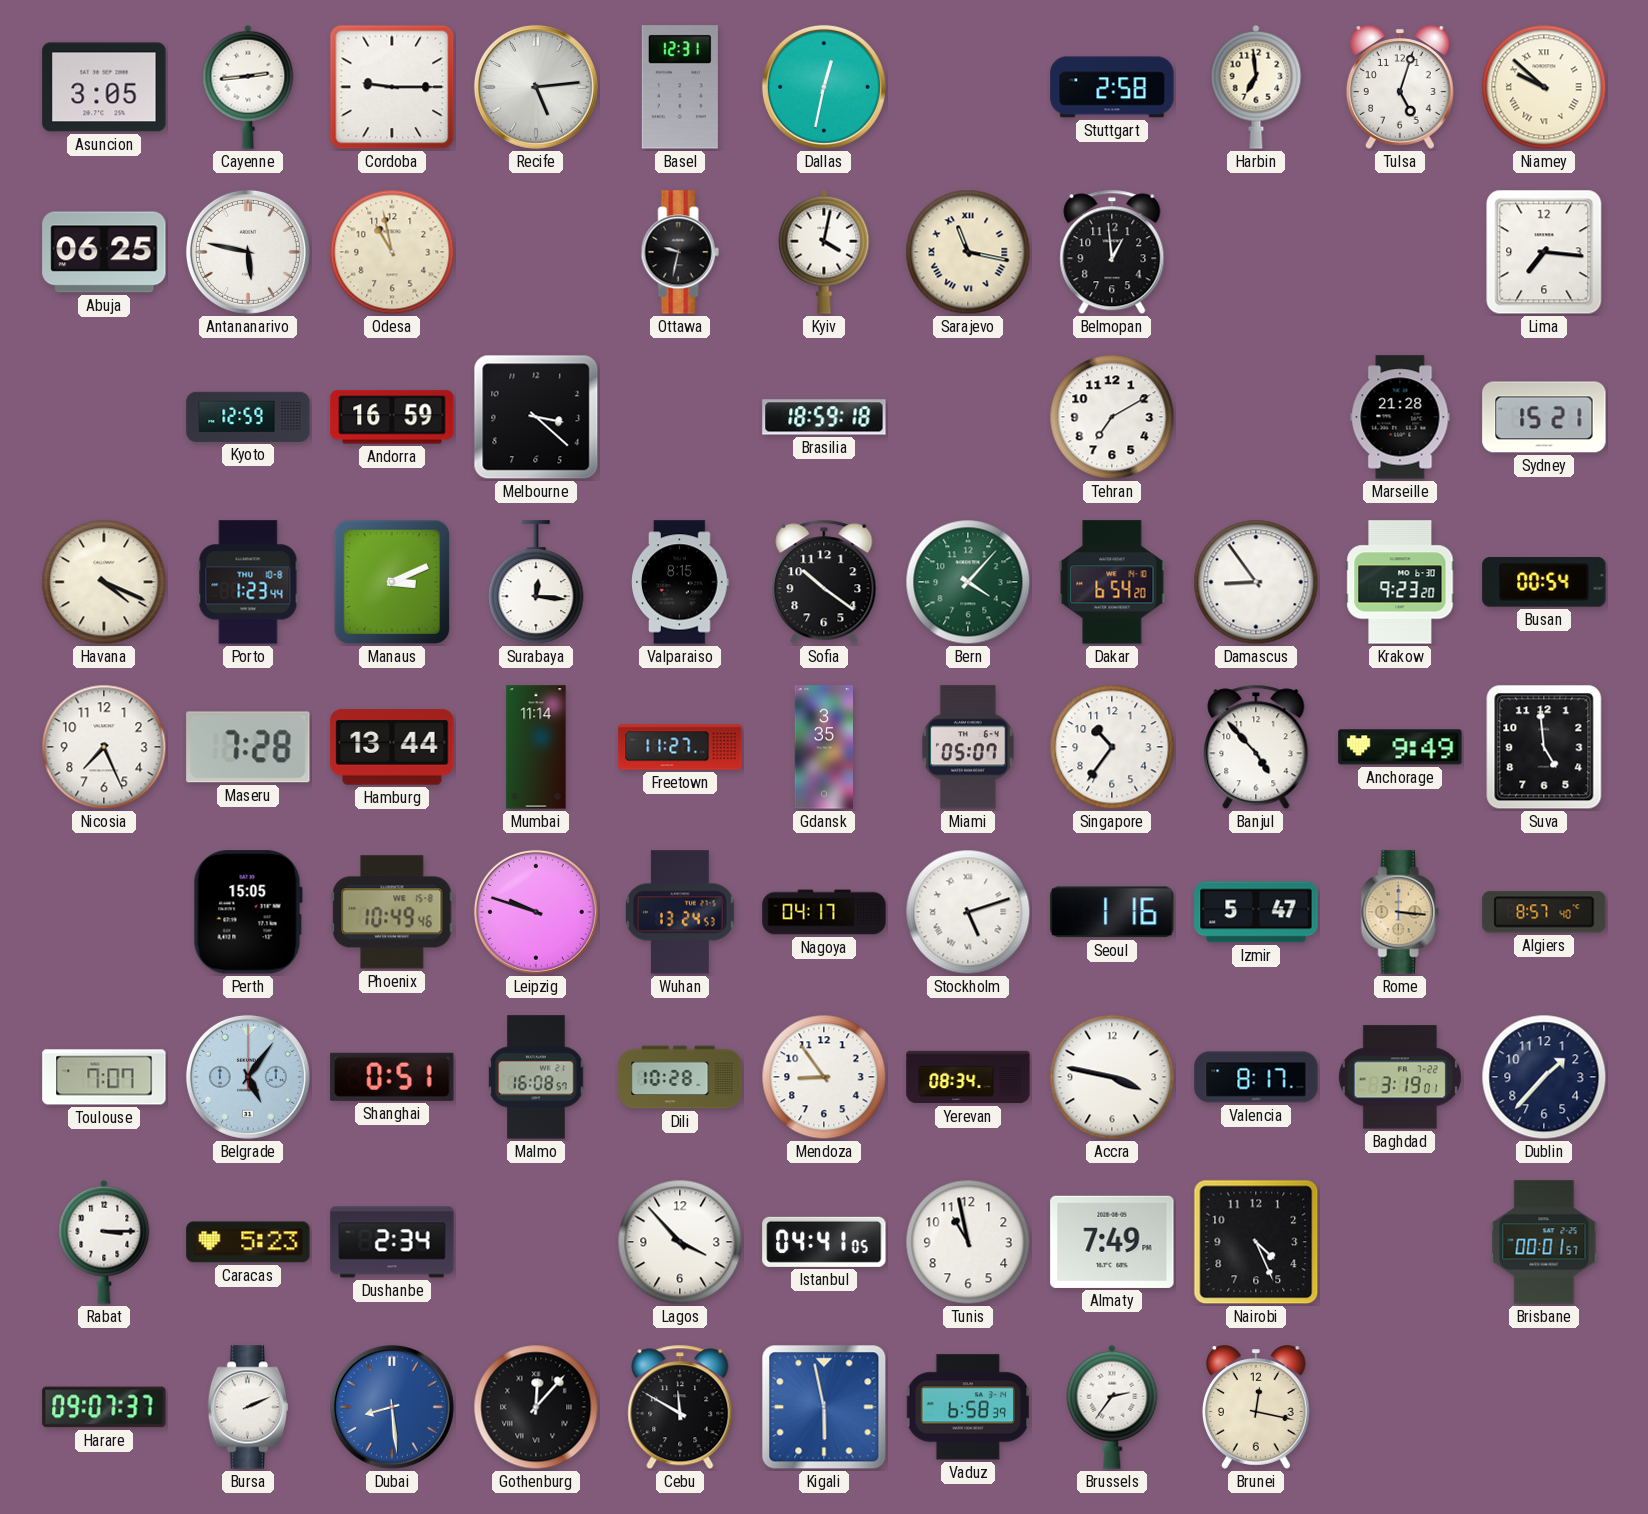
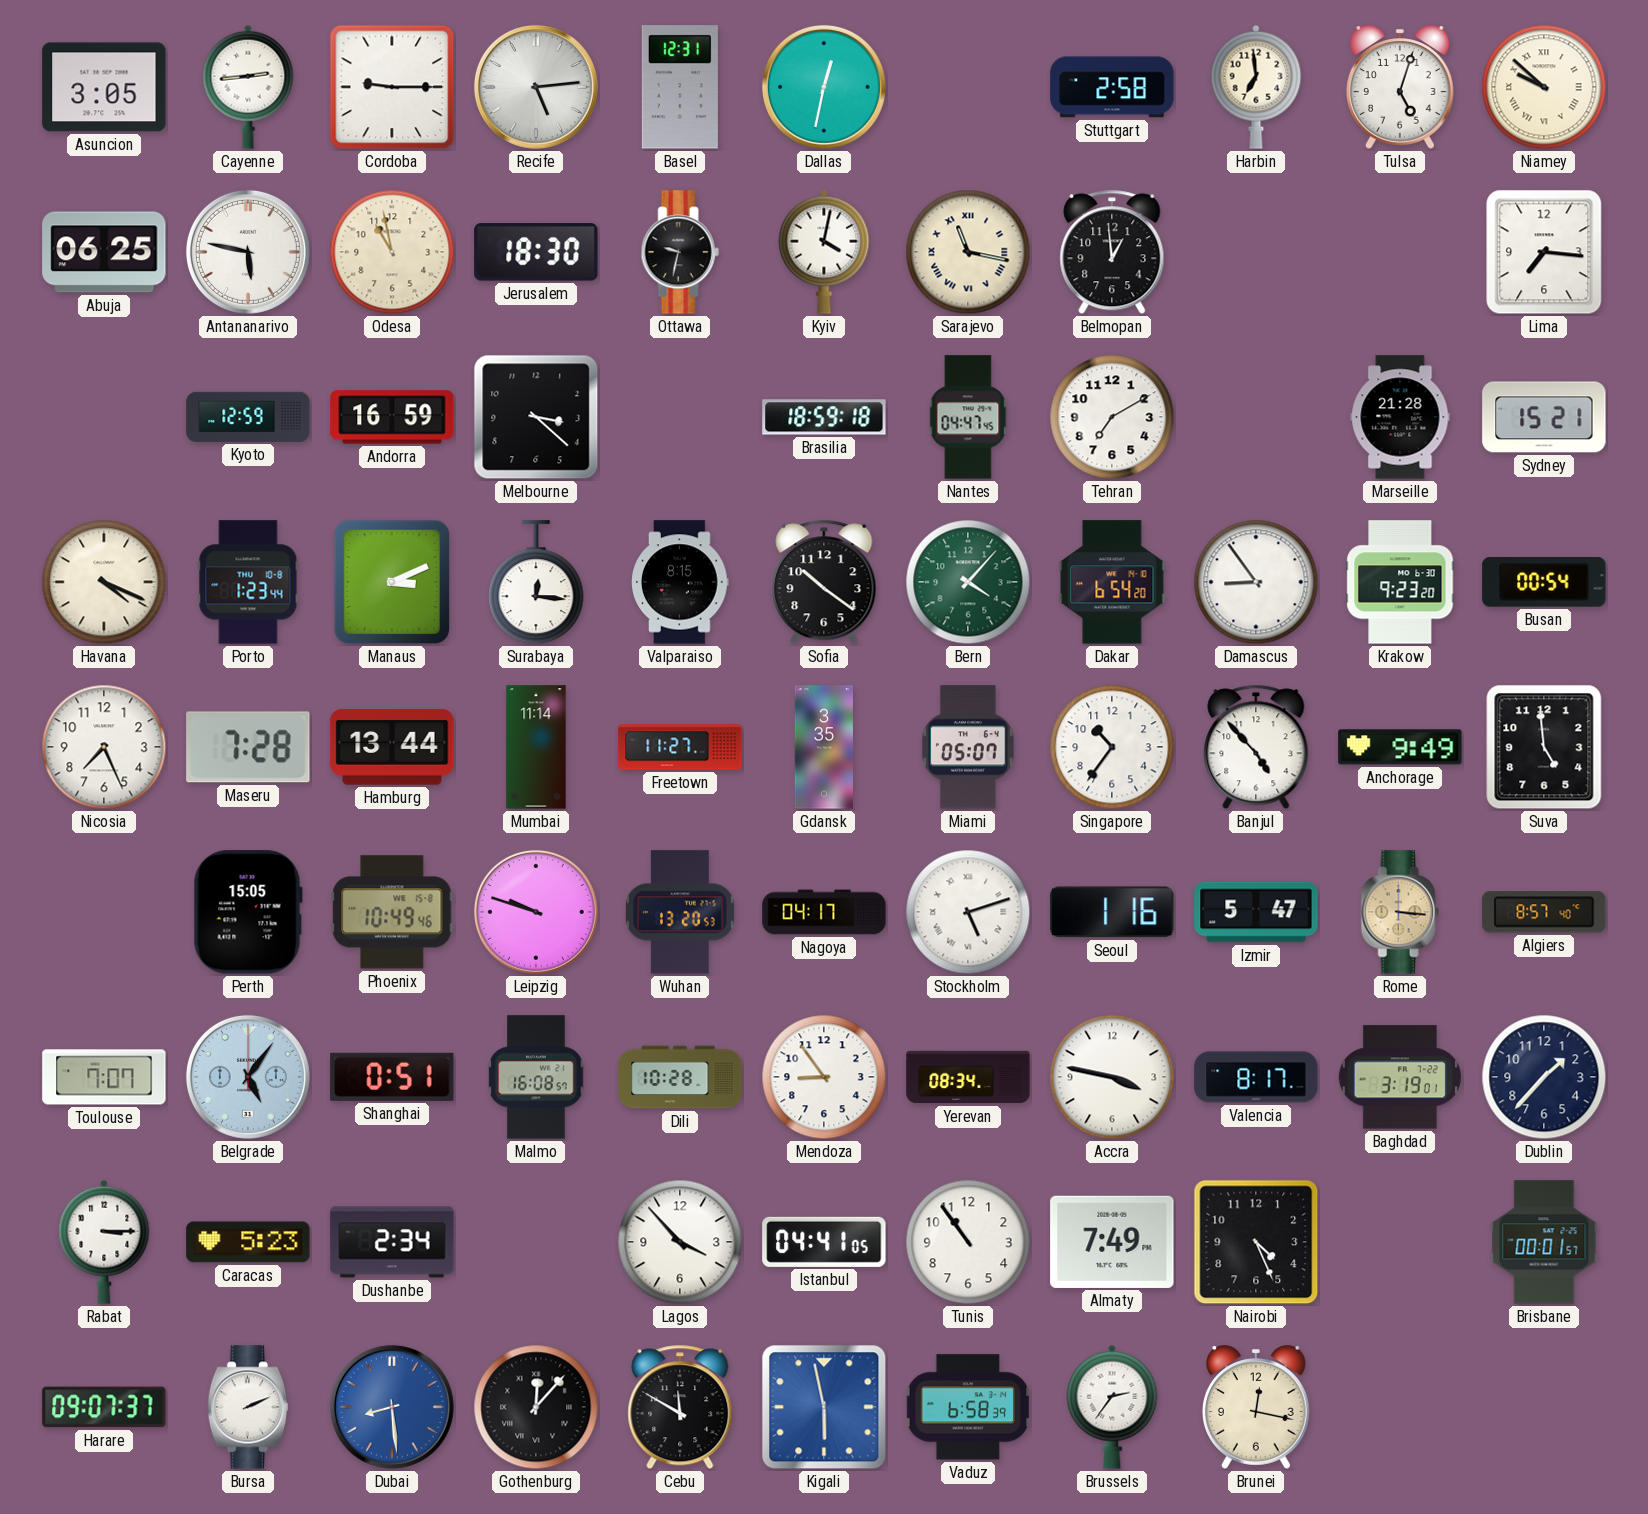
Jerusalem: none -> 18:30
Nantes: none -> 04:47
Wuhan: 13:24 -> 13:20
Tunis: 10:58 -> 10:54
